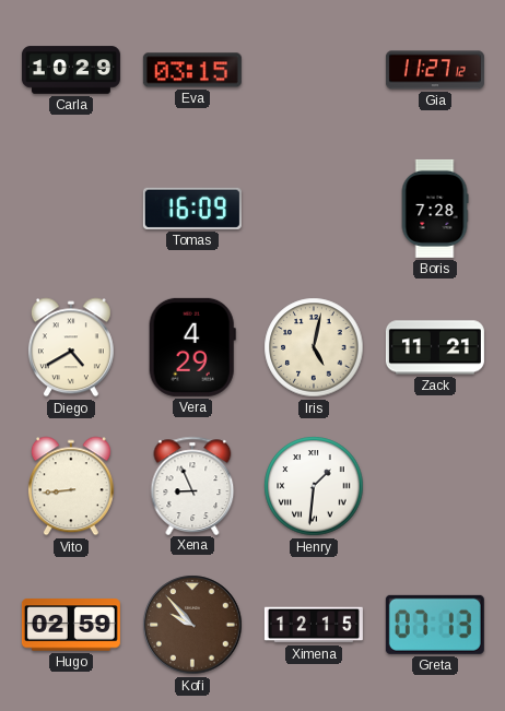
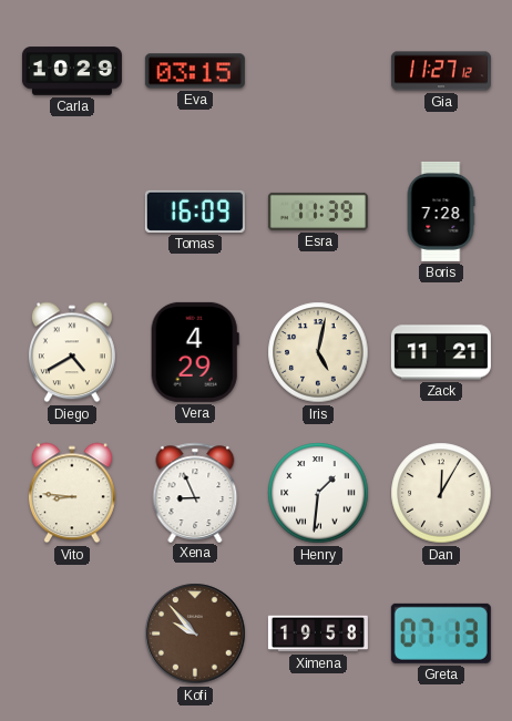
Esra: none -> 11:39
Vito: 8:44 -> 8:46
Dan: none -> 12:05
Hugo: 02:59 -> none
Ximena: 12:15 -> 19:58
